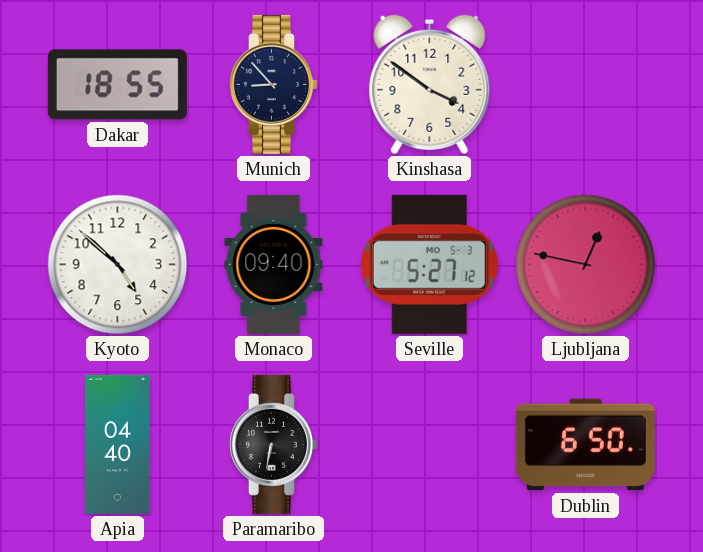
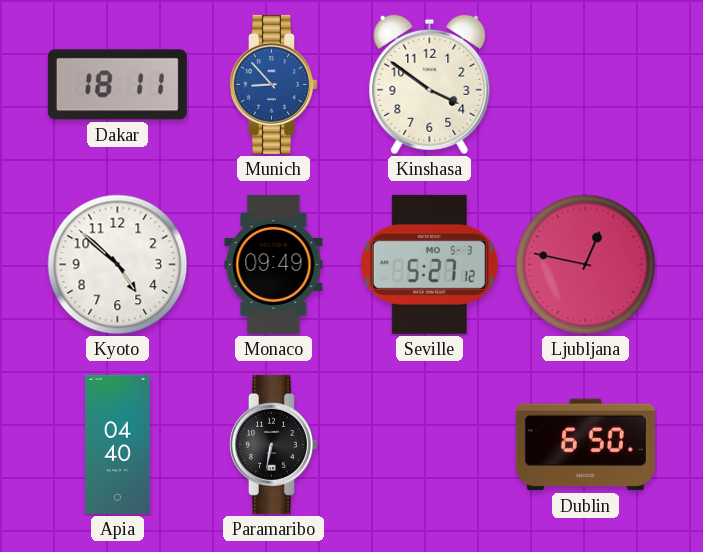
Dakar: 18:55 -> 18:11
Munich dial: navy -> blue
Monaco: 09:40 -> 09:49
